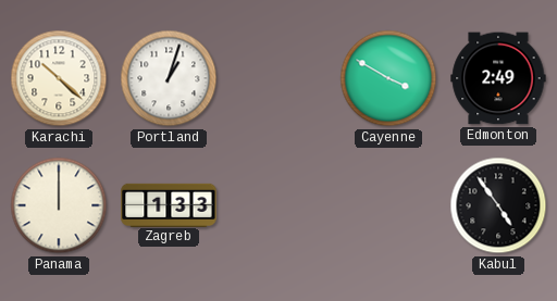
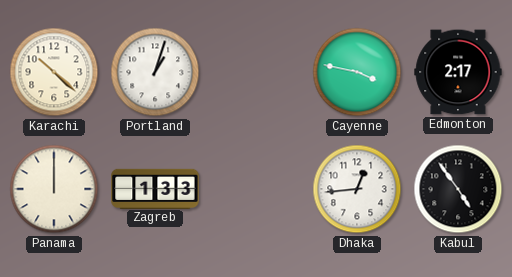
Cayenne: 3:50 -> 3:47
Edmonton: 2:49 -> 2:17
Dhaka: none -> 12:44
